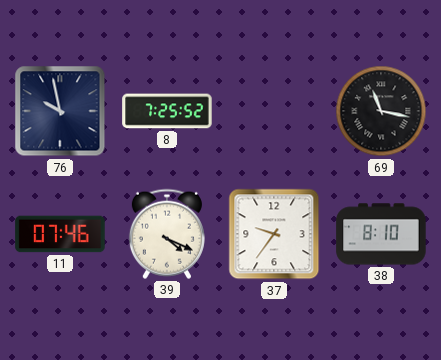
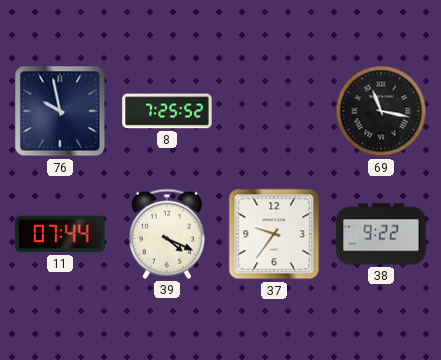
11: 07:46 -> 07:44
38: 8:10 -> 9:22
